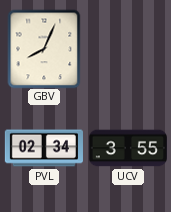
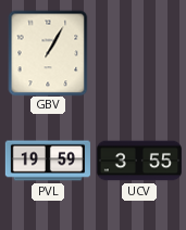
GBV: 8:04 -> 1:05
PVL: 02:34 -> 19:59
